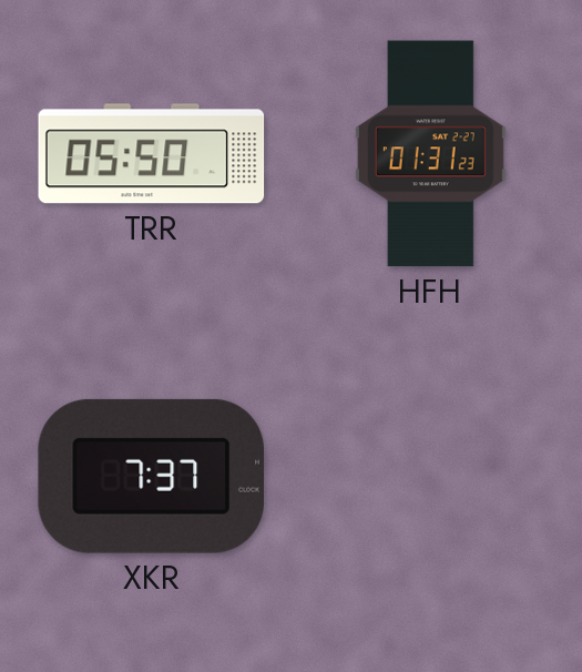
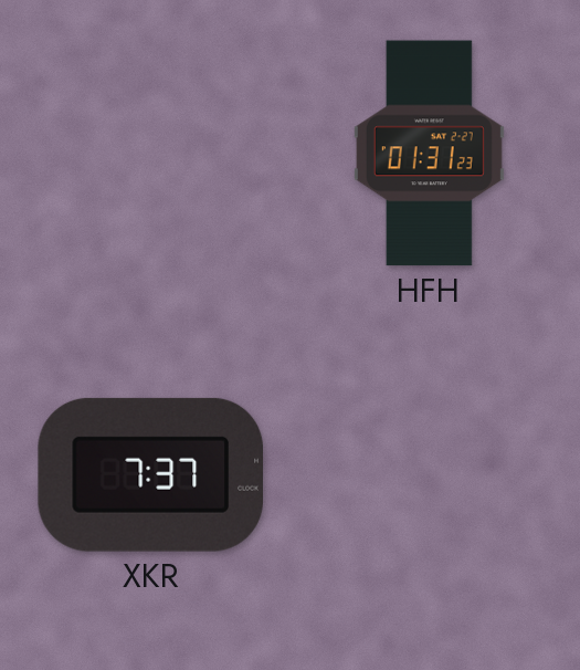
TRR: 05:50 -> none
